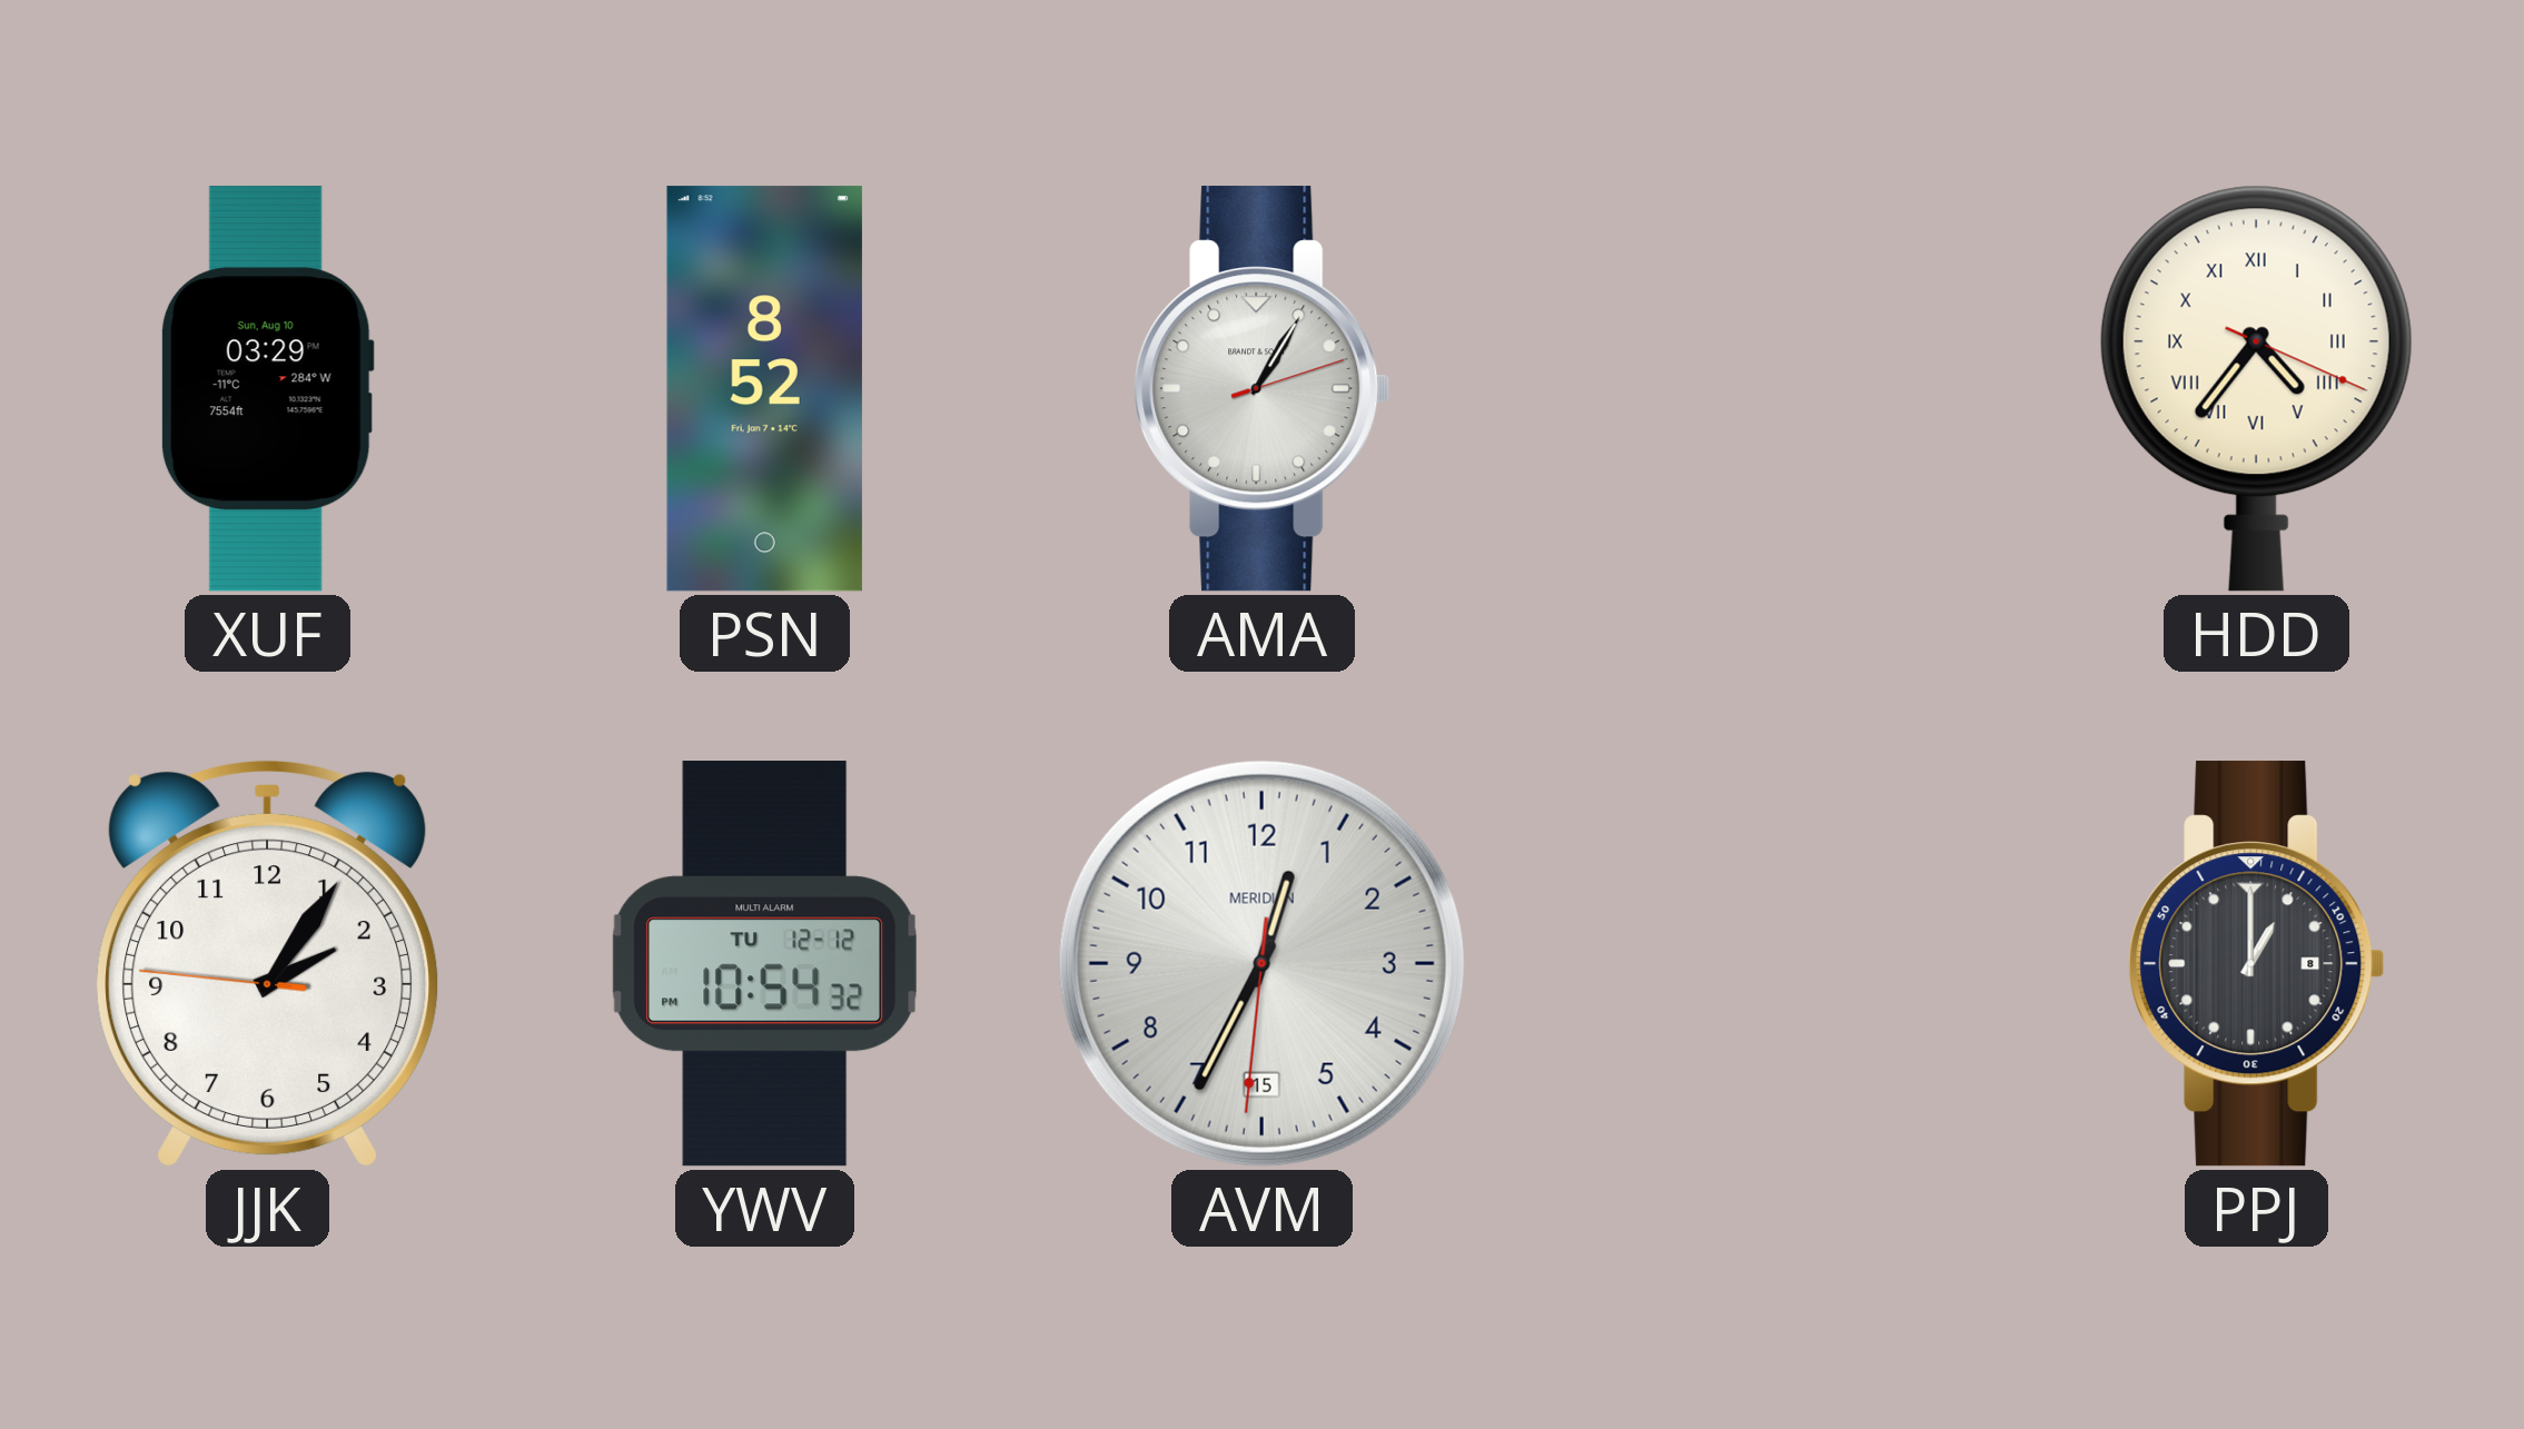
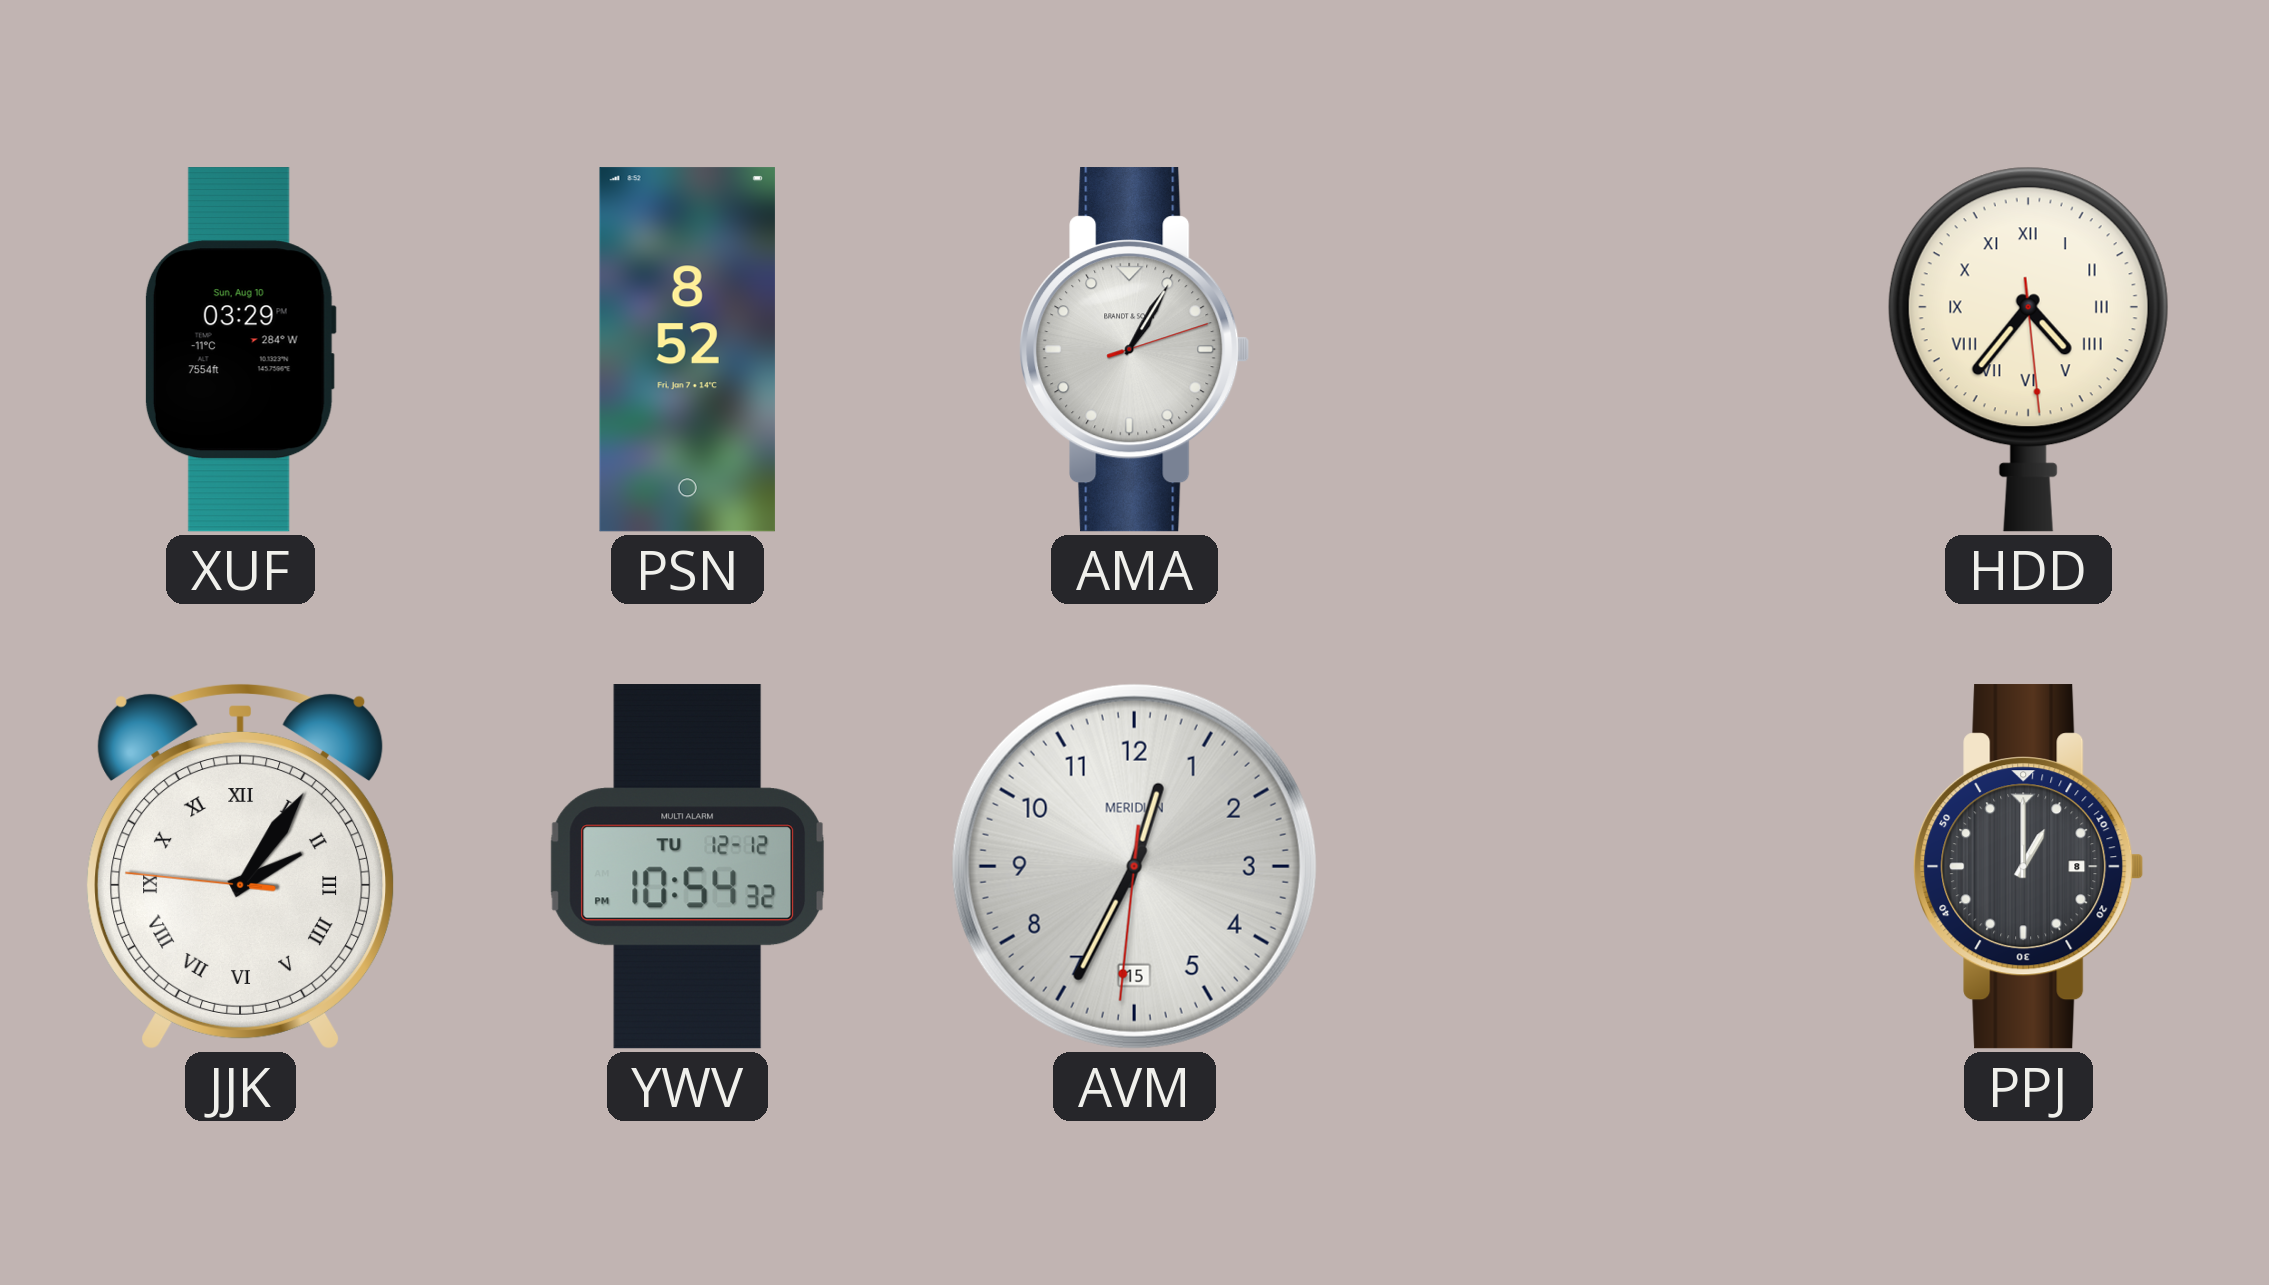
HDD: 4:36:19 -> 4:36:29
JJK numerals: Arabic -> Roman
